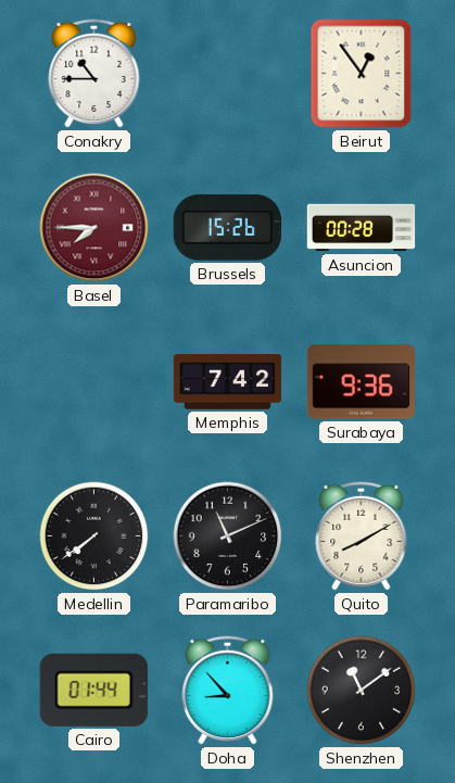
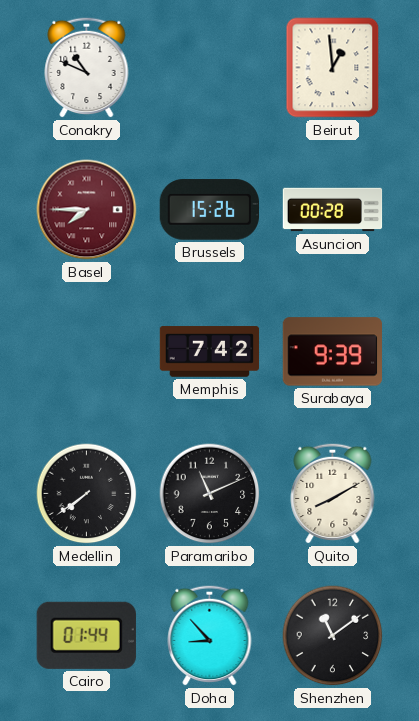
Conakry: 10:45 -> 10:49
Beirut: 12:54 -> 12:59
Surabaya: 9:36 -> 9:39
